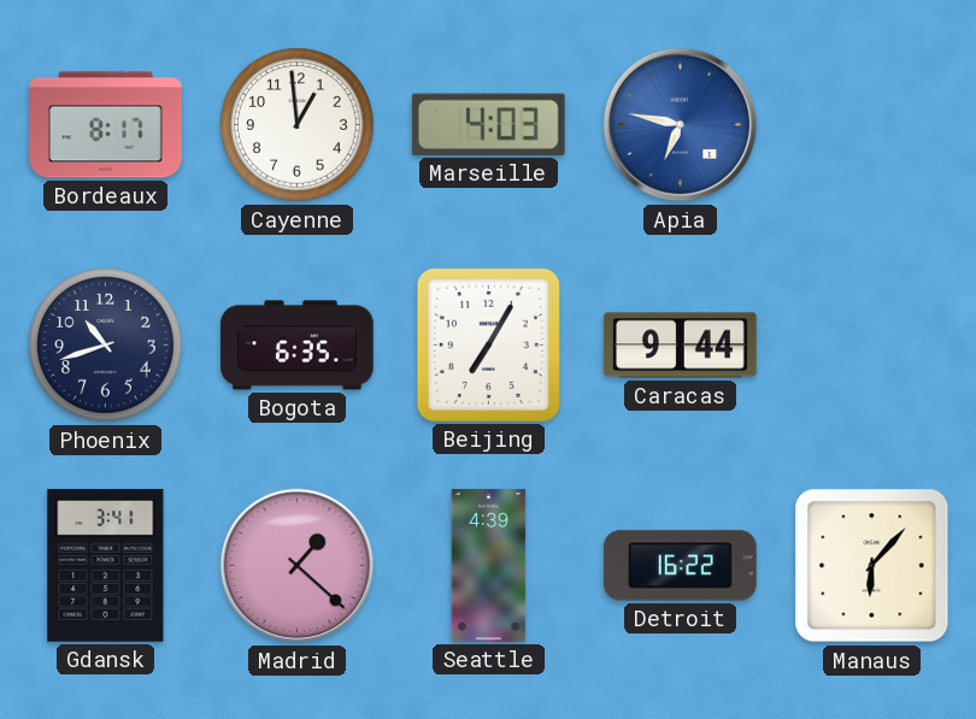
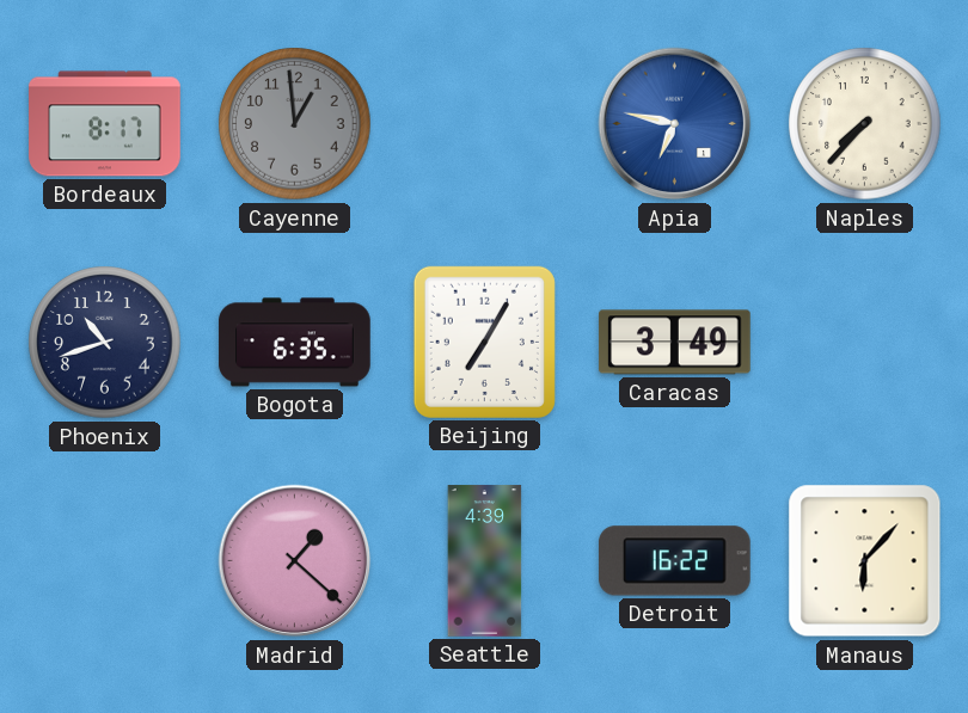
Cayenne dial: white -> grey
Marseille: 4:03 -> none
Naples: none -> 7:37
Caracas: 9:44 -> 3:49
Gdansk: 3:41 -> none
